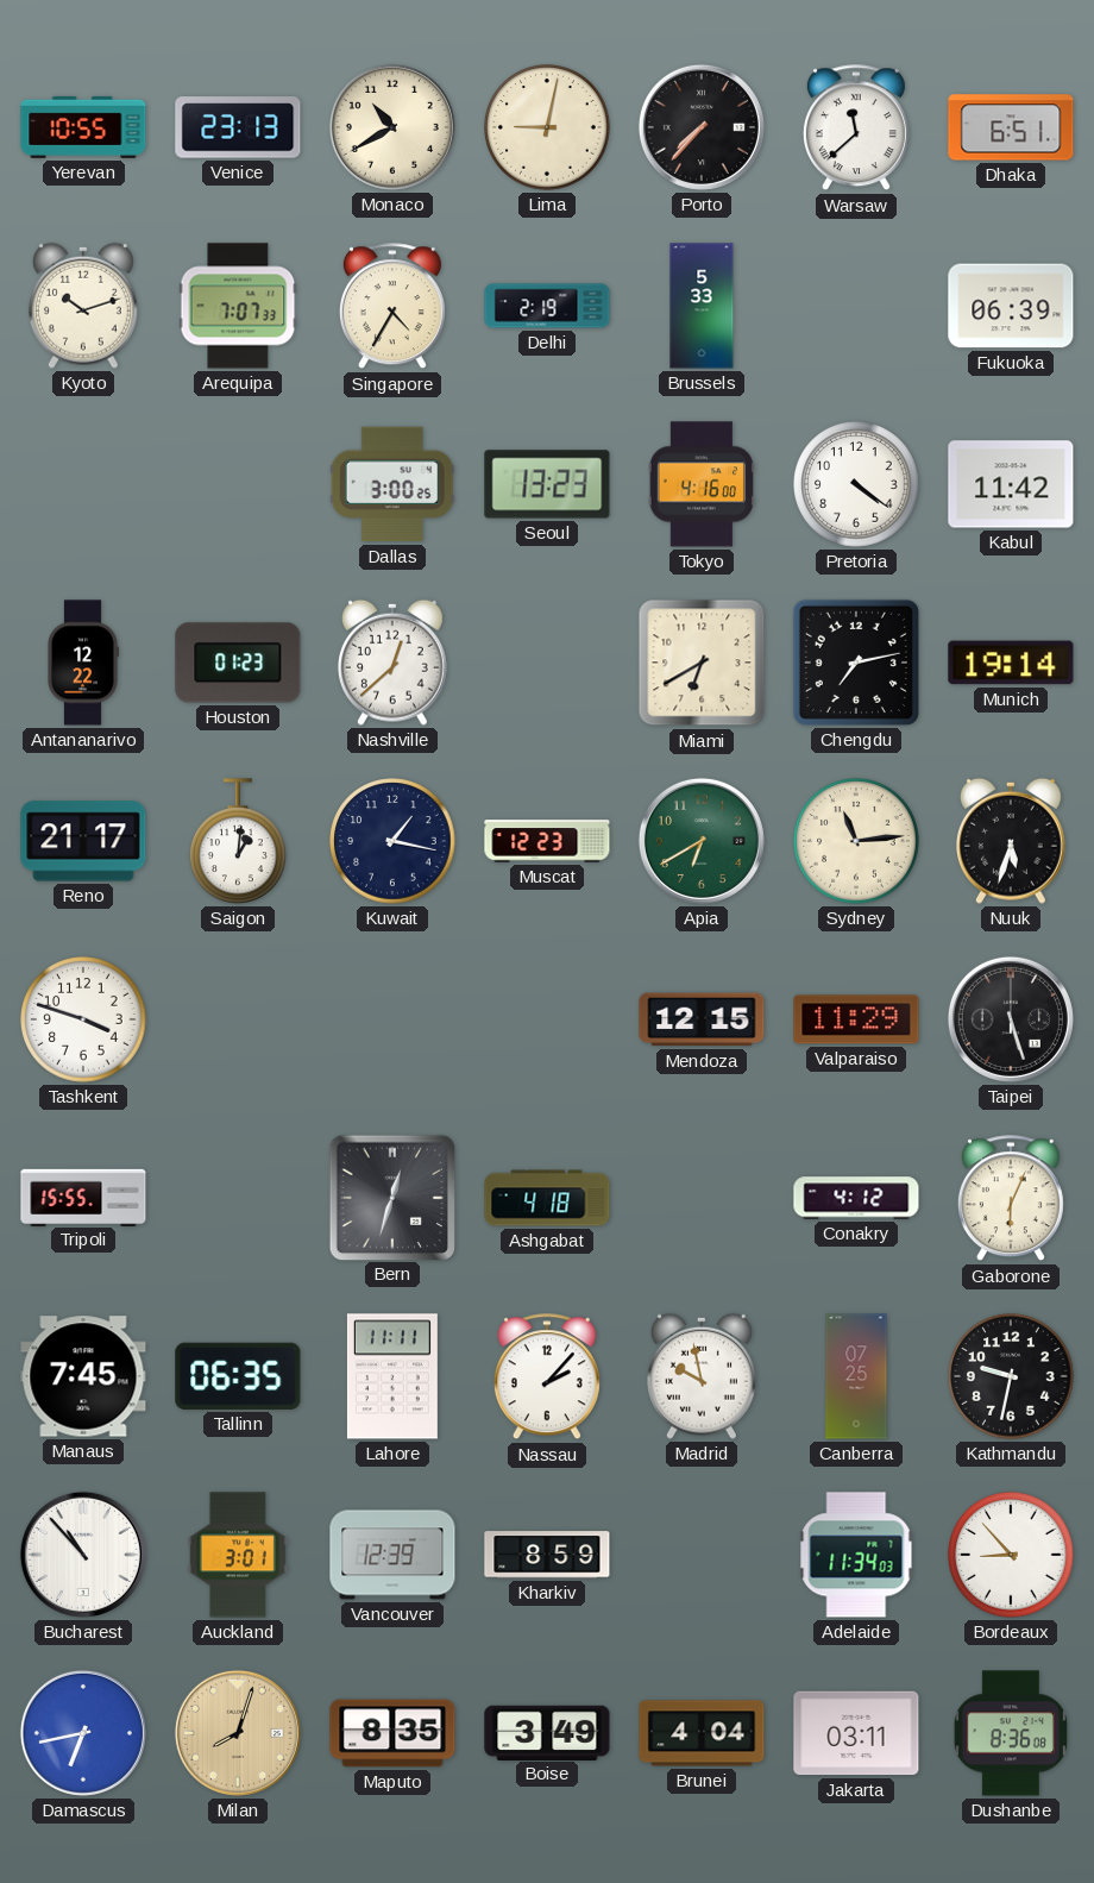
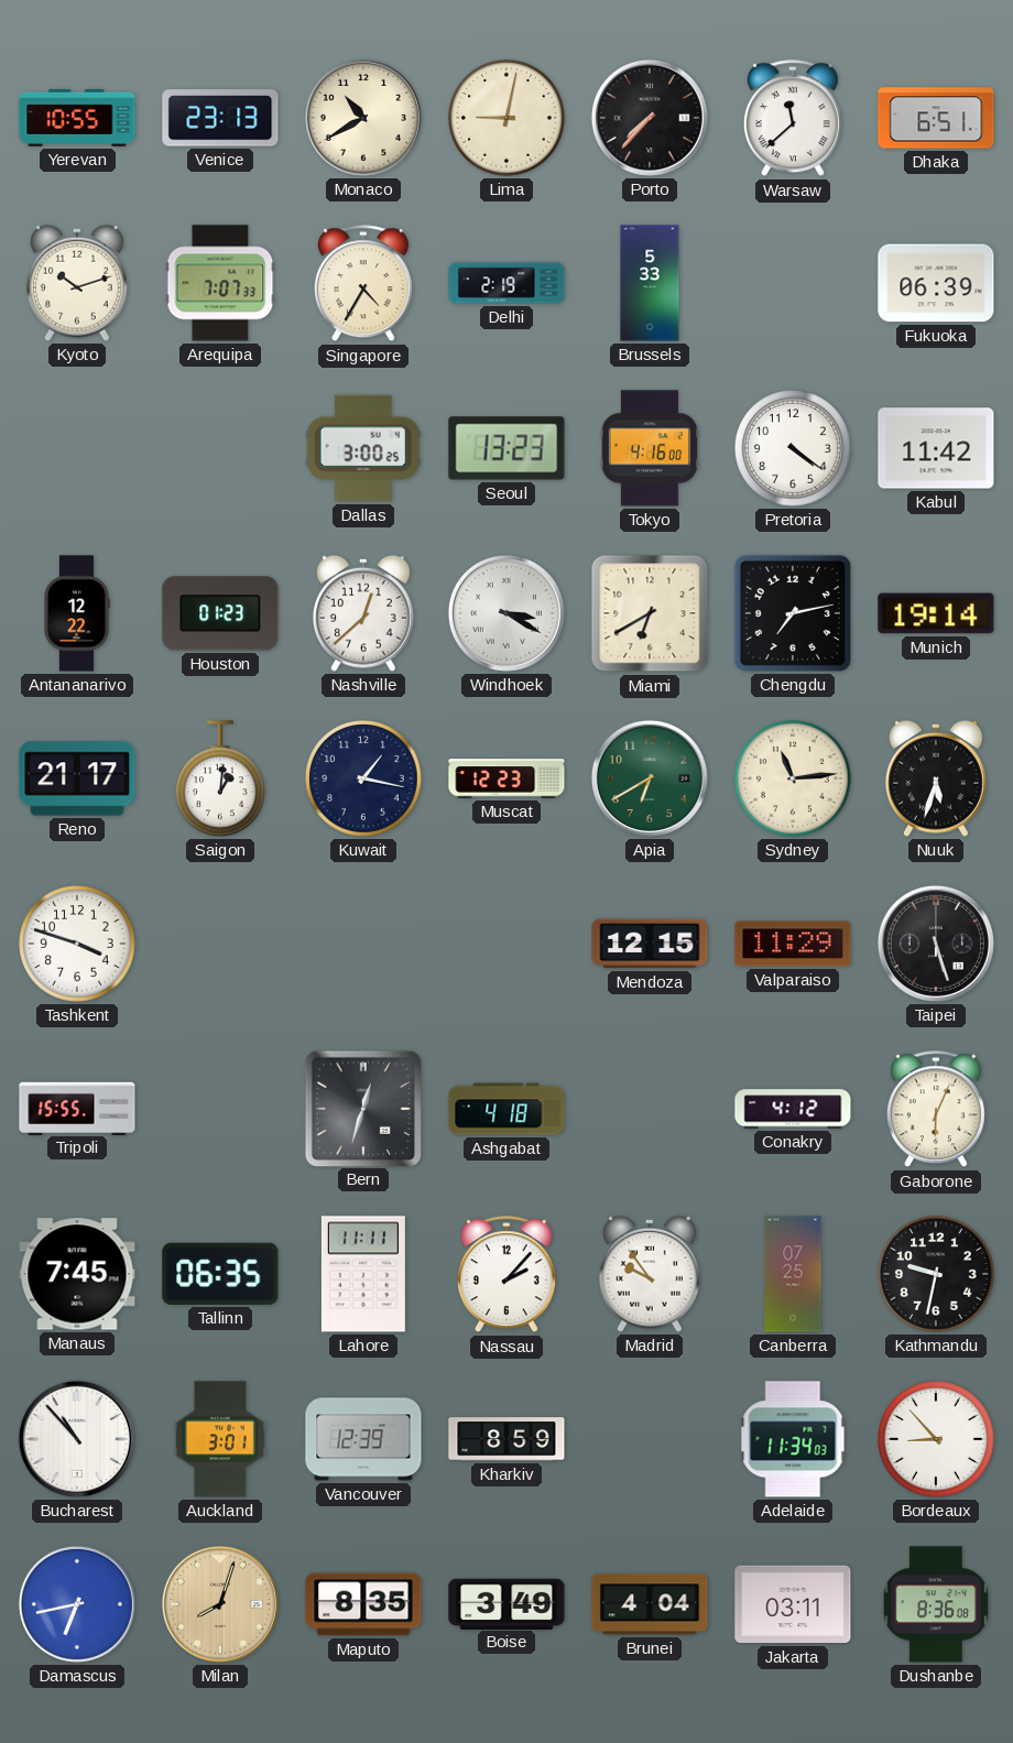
Windhoek: none -> 3:20
Madrid: 9:58 -> 9:54
